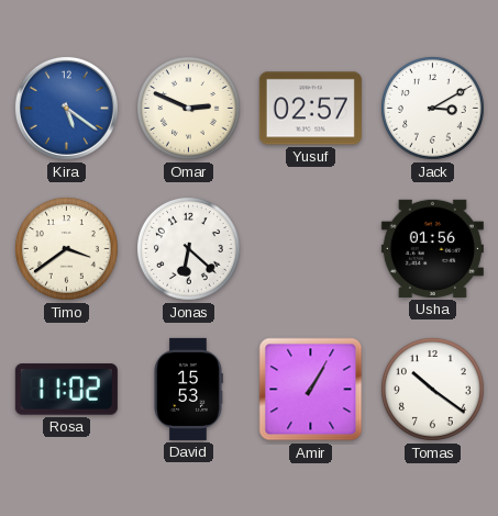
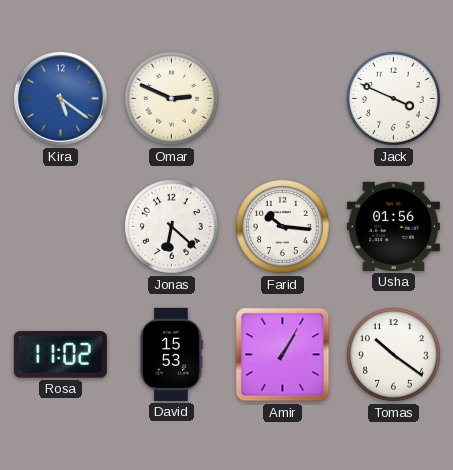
Yusuf: 02:57 -> none
Jack: 3:10 -> 3:49
Timo: 3:39 -> none
Farid: none -> 10:16
